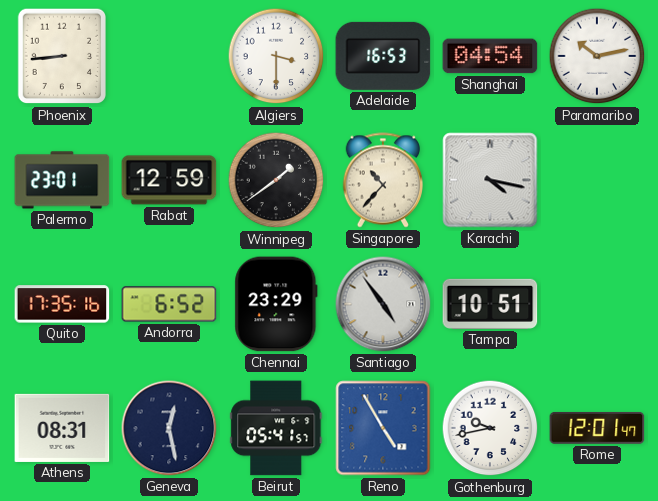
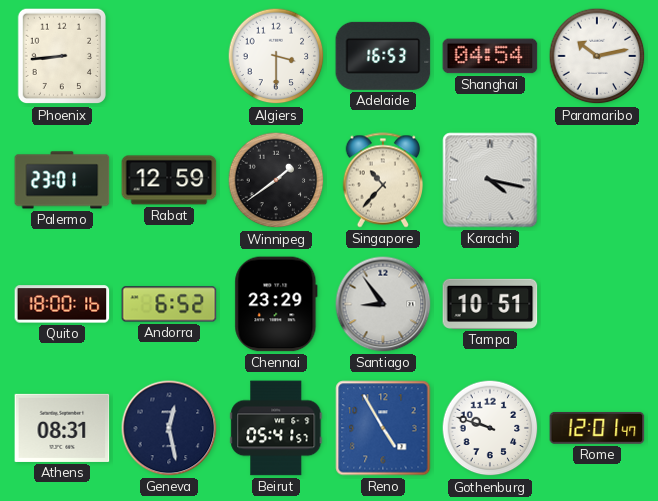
Quito: 17:35 -> 18:00
Santiago: 4:54 -> 8:54
Gothenburg: 9:43 -> 9:48
